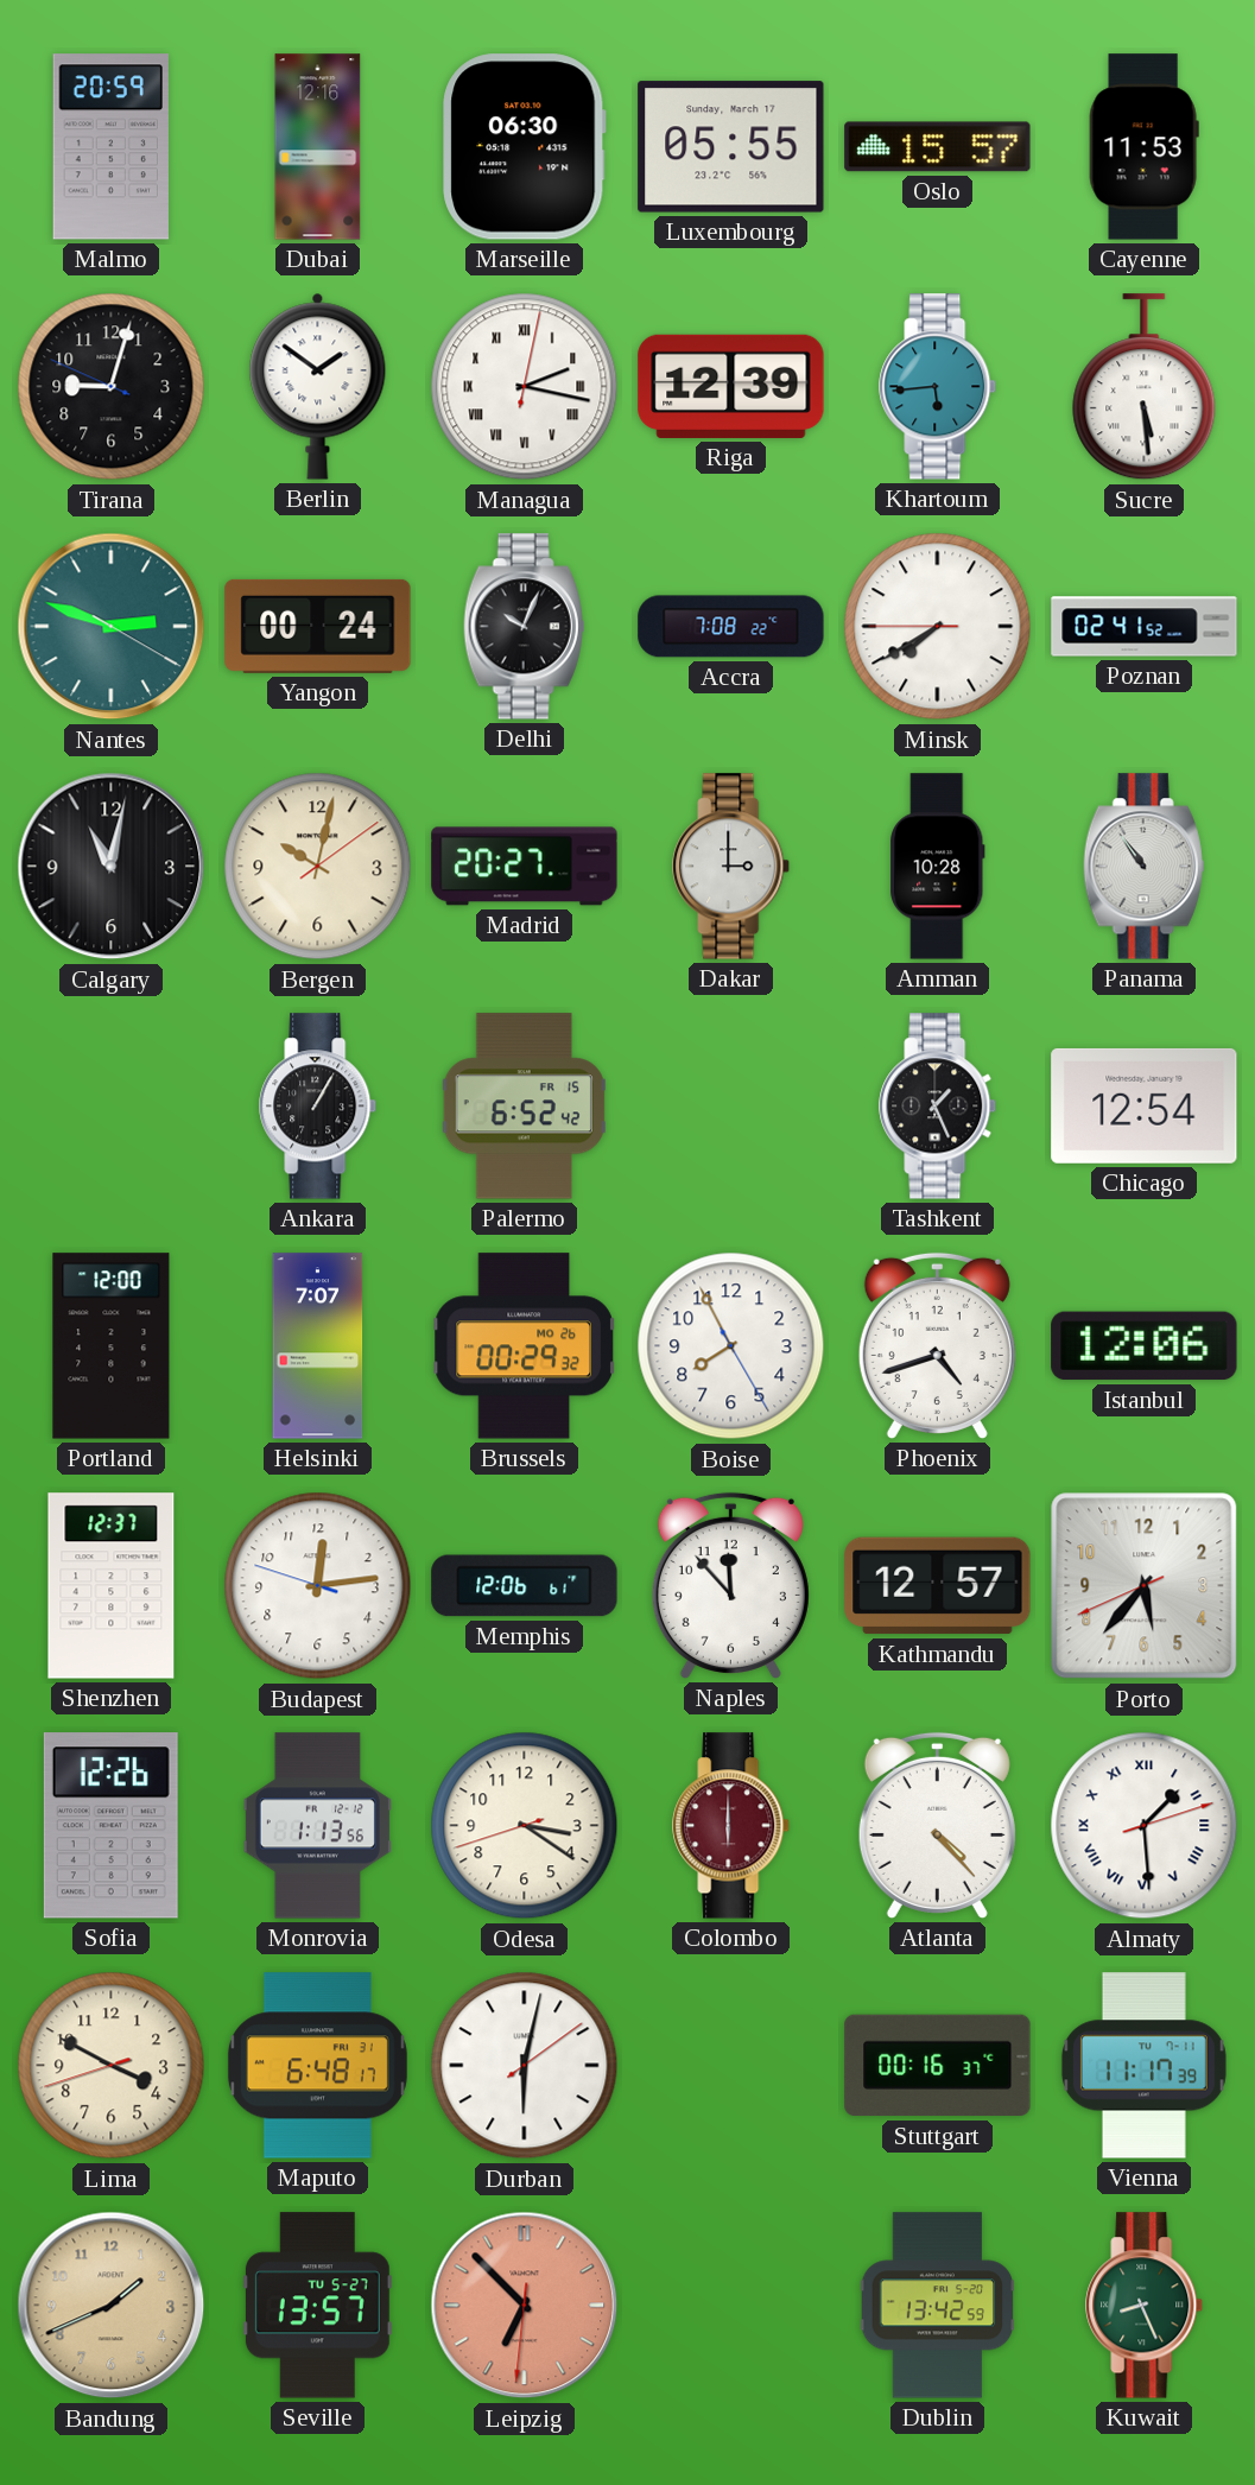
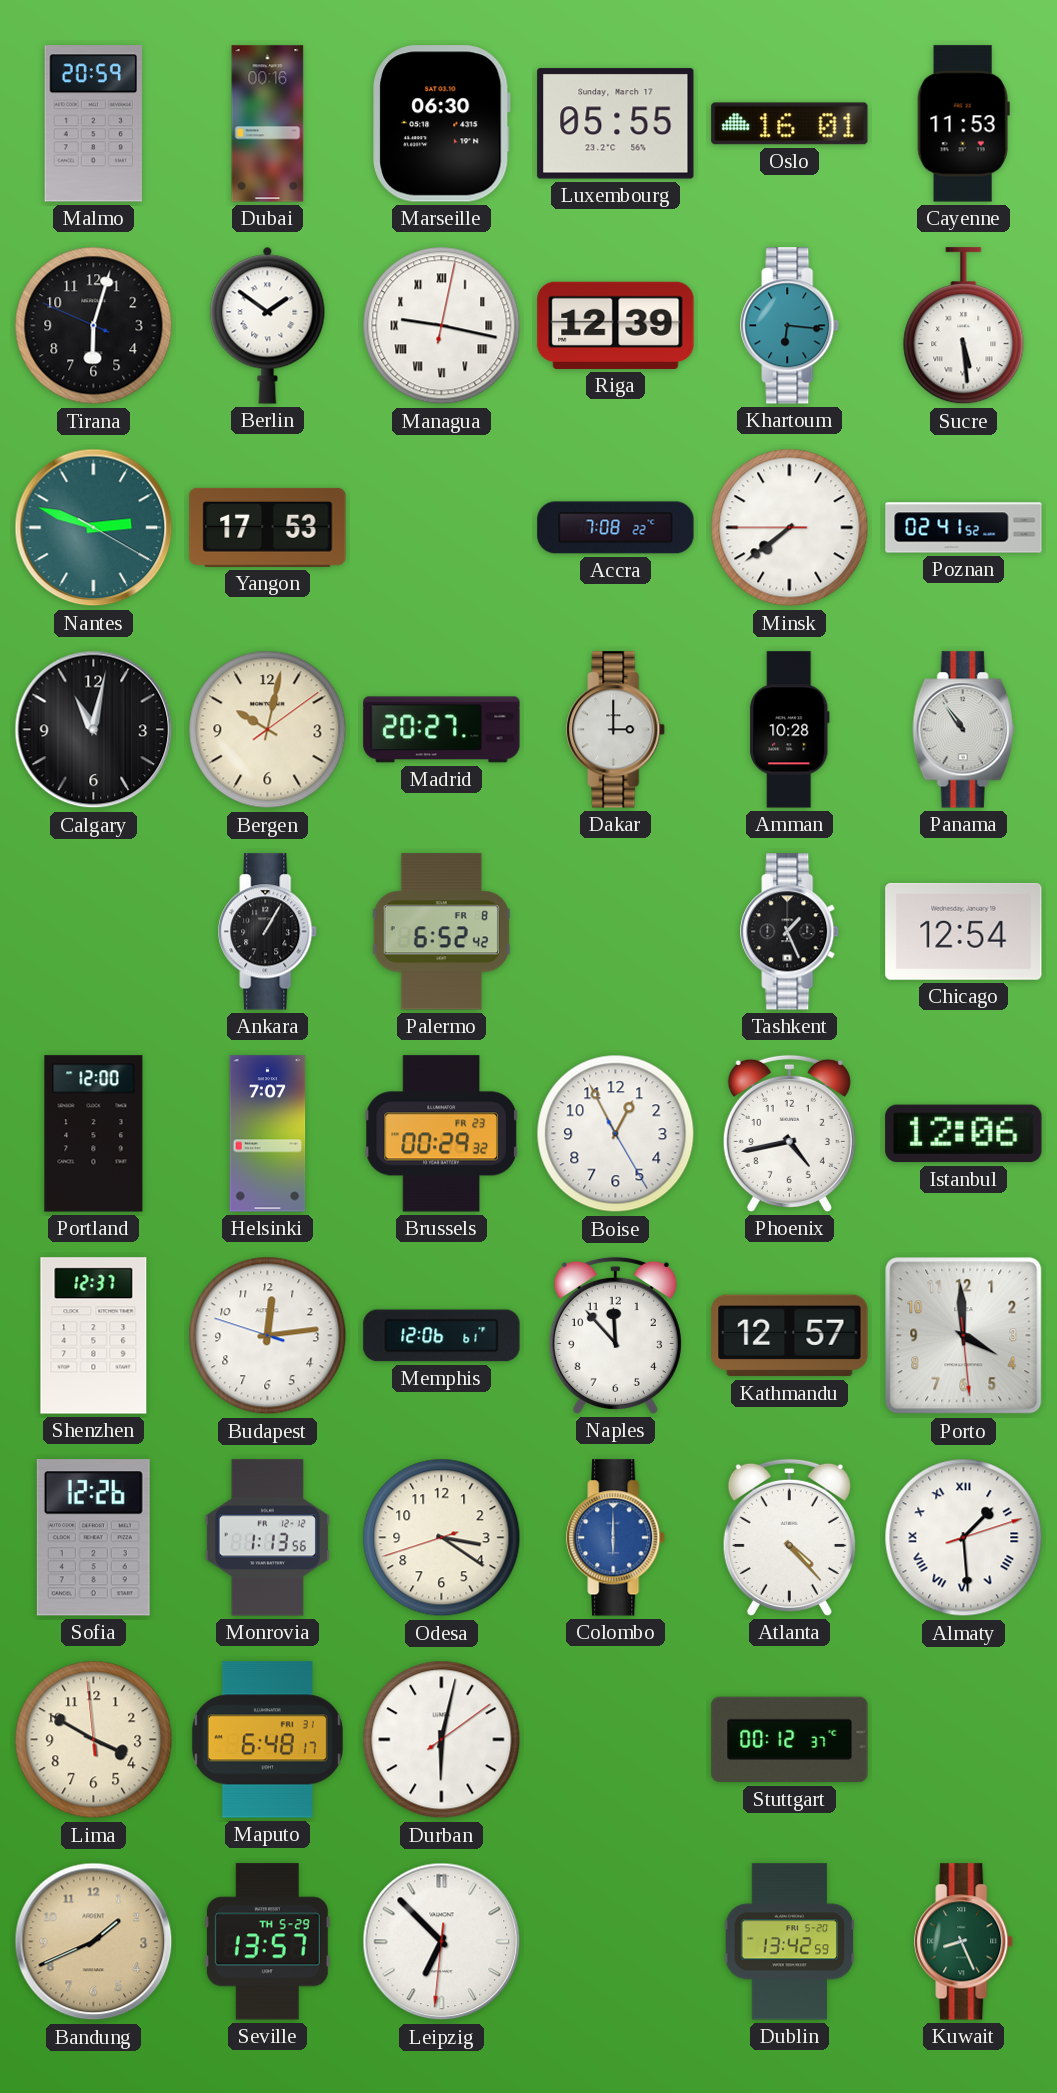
Dubai: 12:16 -> 00:16
Oslo: 15:57 -> 16:01
Tirana: 9:02 -> 6:02
Managua: 2:17 -> 9:17
Khartoum: 5:44 -> 6:16
Yangon: 00:24 -> 17:53
Delhi: 10:04 -> none
Minsk: 7:39 -> 7:38
Palermo date: FR 15 -> FR 8
Brussels date: MO 26 -> FR 23
Boise: 7:55 -> 12:55
Phoenix: 4:42 -> 4:43
Porto: 5:36 -> 3:59
Colombo dial: burgundy -> blue
Lima: 3:49:42 -> 3:49:59
Stuttgart: 00:16 -> 00:12
Vienna: 11:17 -> none
Seville date: TU 5-27 -> TH 5-29
Leipzig dial: salmon -> white
